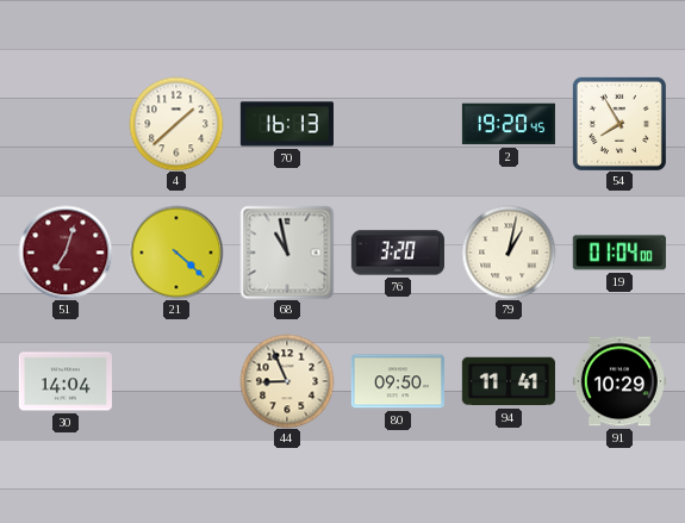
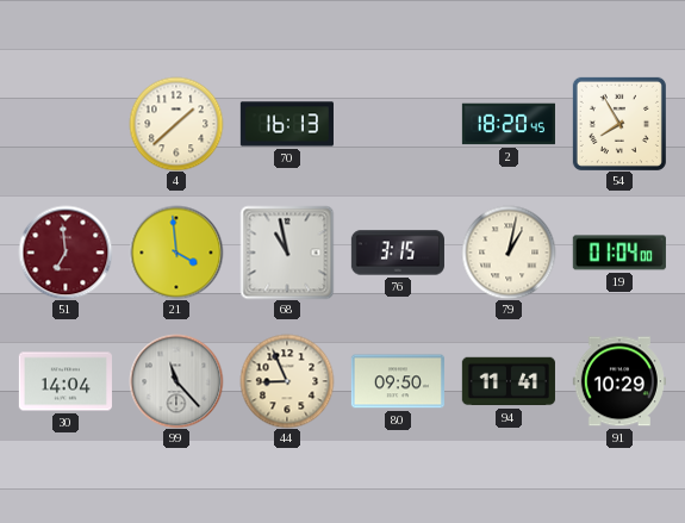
2: 19:20 -> 18:20
51: 7:03 -> 6:59
21: 4:22 -> 3:59
76: 3:20 -> 3:15
99: none -> 11:23
